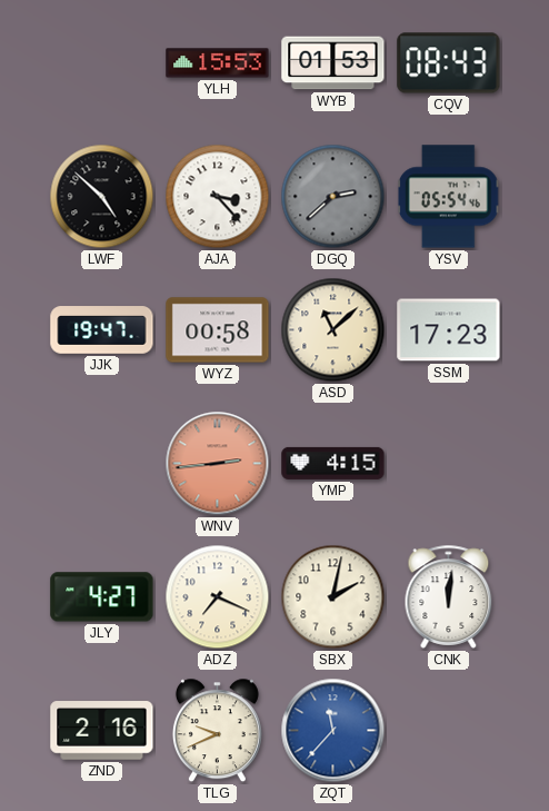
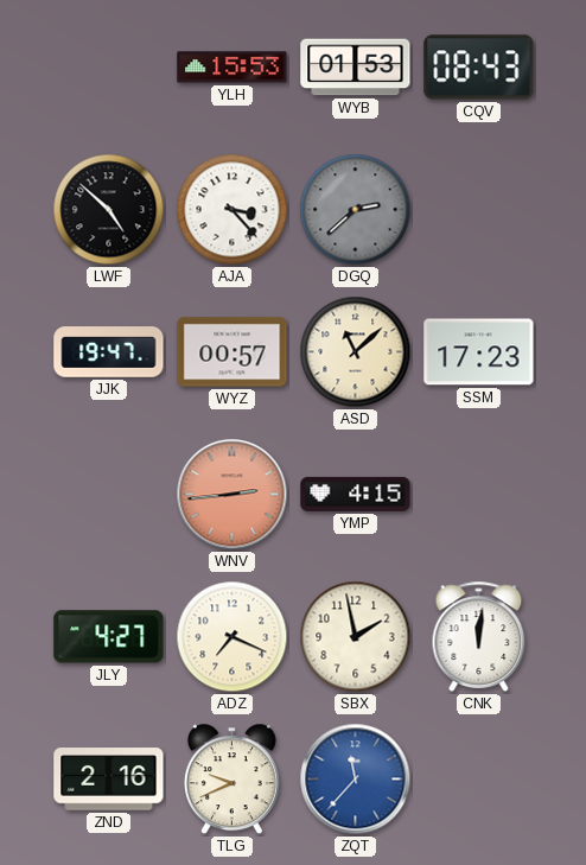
YSV: 05:54 -> none
WYZ: 00:58 -> 00:57
SBX: 2:02 -> 1:58
